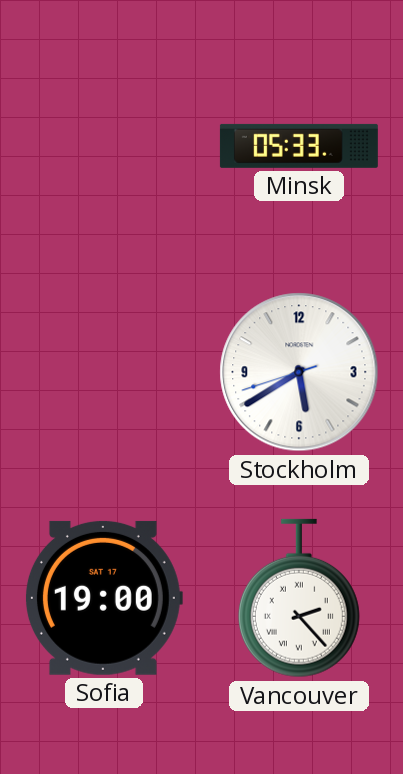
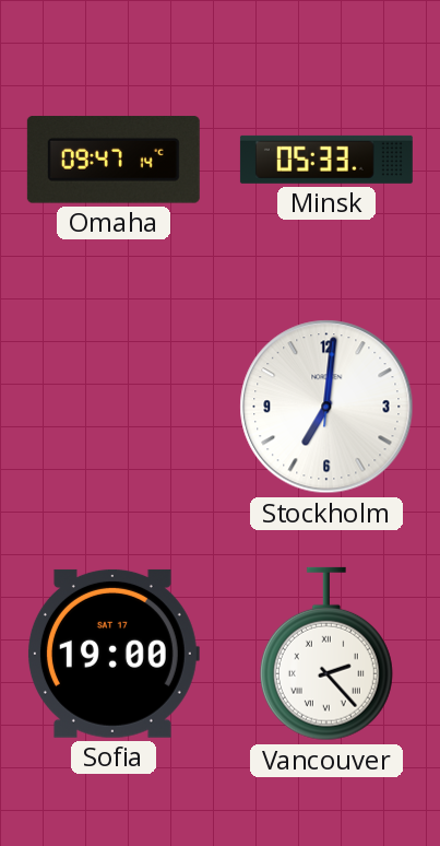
Omaha: none -> 09:47
Stockholm: 5:39 -> 7:01
